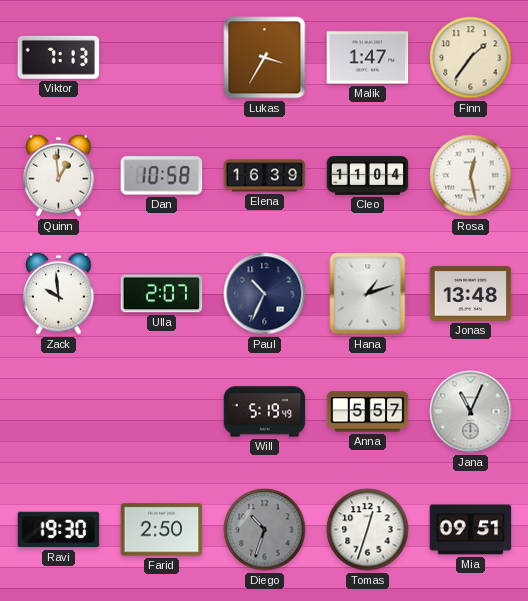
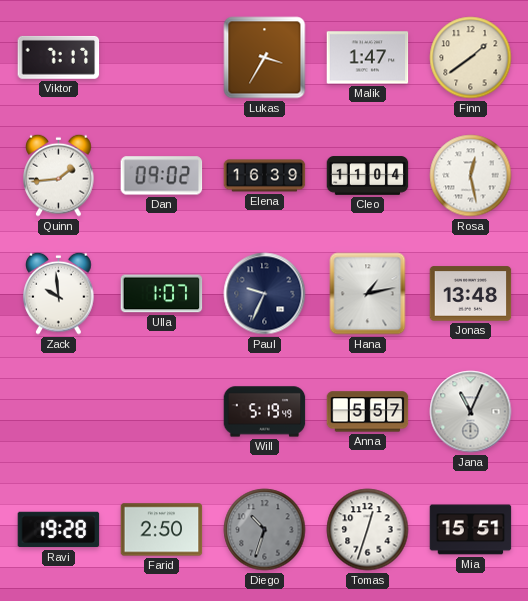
Viktor: 7:13 -> 7:17
Finn: 1:36 -> 1:39
Quinn: 12:59 -> 1:44
Dan: 10:58 -> 09:02
Ulla: 2:07 -> 1:07
Paul: 10:34 -> 9:34
Hana: 1:12 -> 1:13
Ravi: 19:30 -> 19:28
Mia: 09:51 -> 15:51
